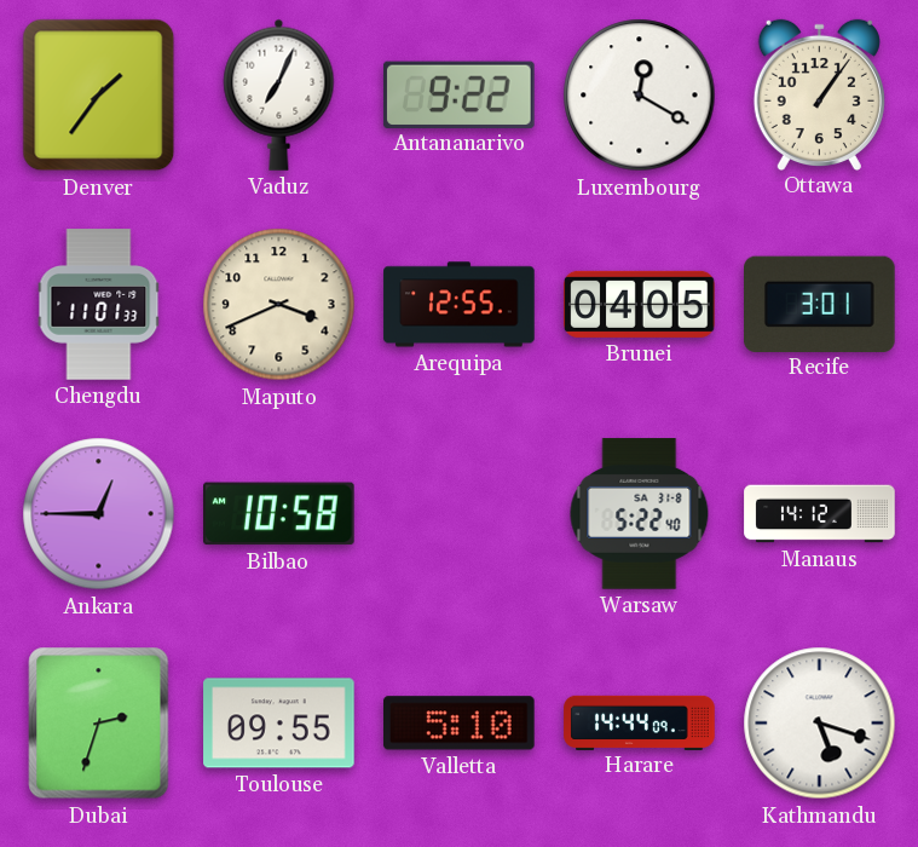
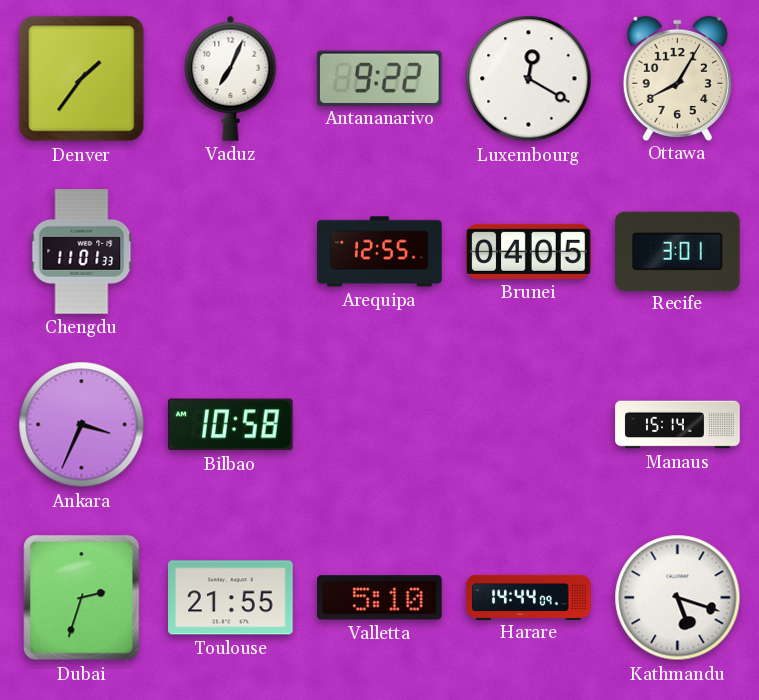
Ottawa: 1:06 -> 8:05
Maputo: 3:41 -> none
Ankara: 12:45 -> 3:34
Warsaw: 5:22 -> none
Manaus: 14:12 -> 15:14
Toulouse: 09:55 -> 21:55
